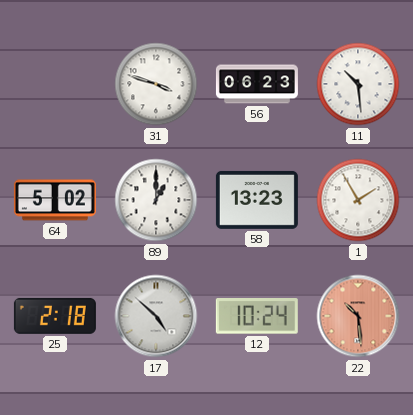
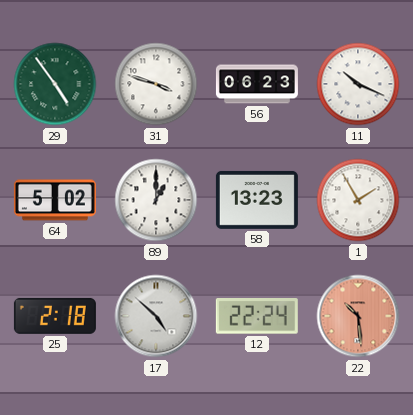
29: none -> 4:54
11: 10:29 -> 10:19
12: 10:24 -> 22:24
